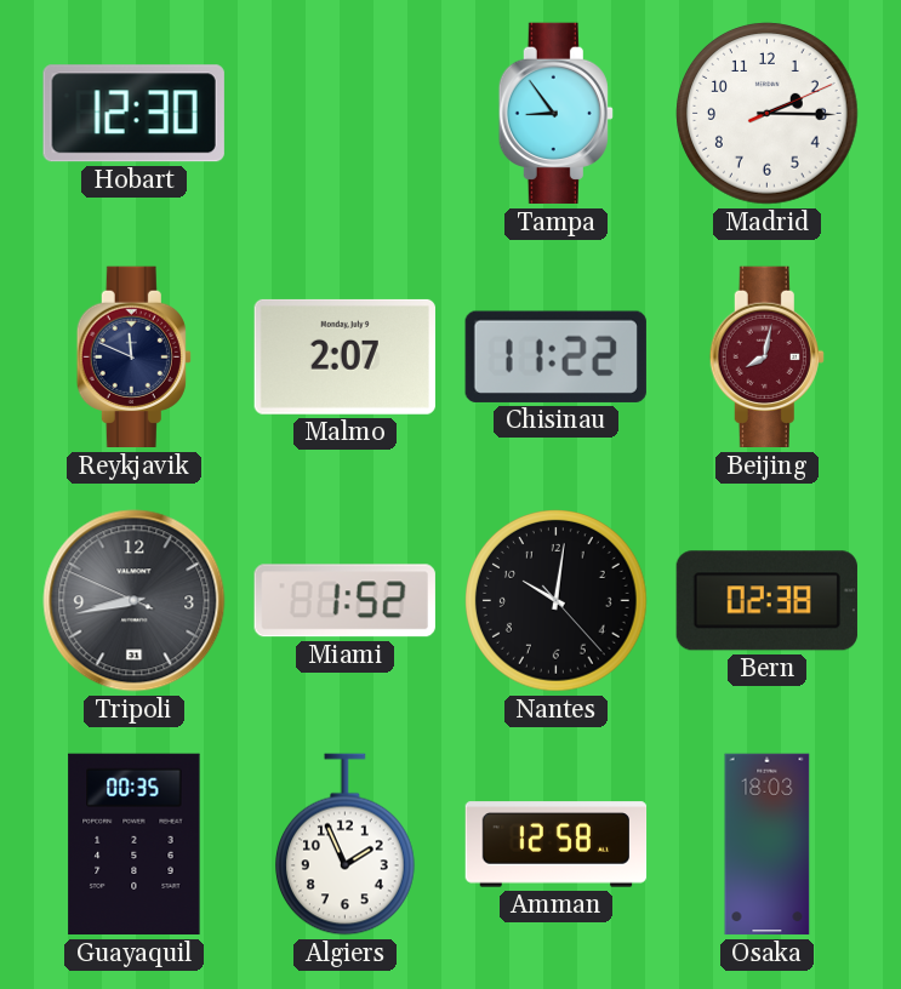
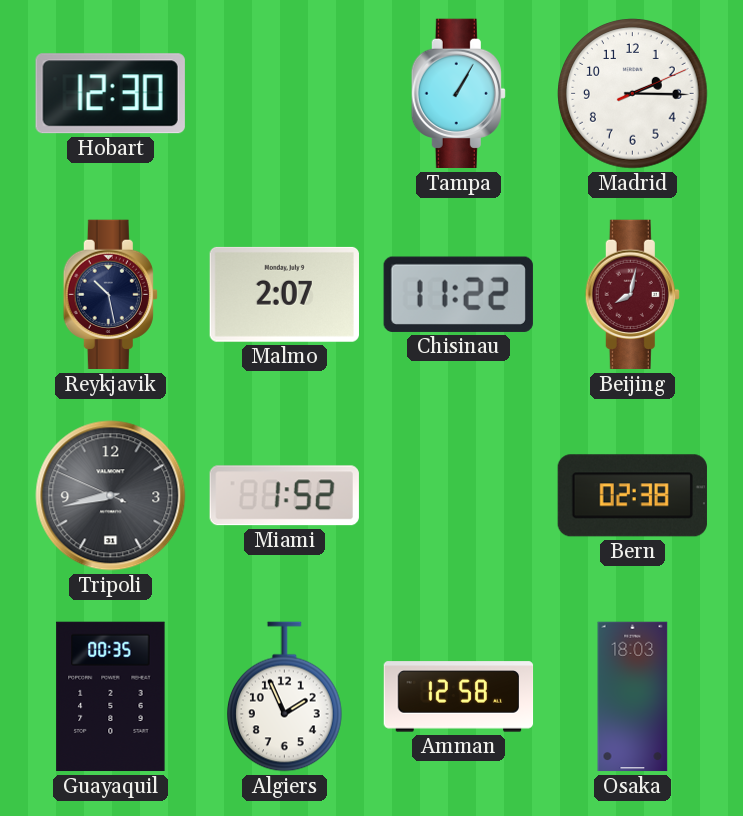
Tampa: 8:54 -> 1:05
Reykjavik: 11:49 -> 10:28
Nantes: 10:01 -> none
